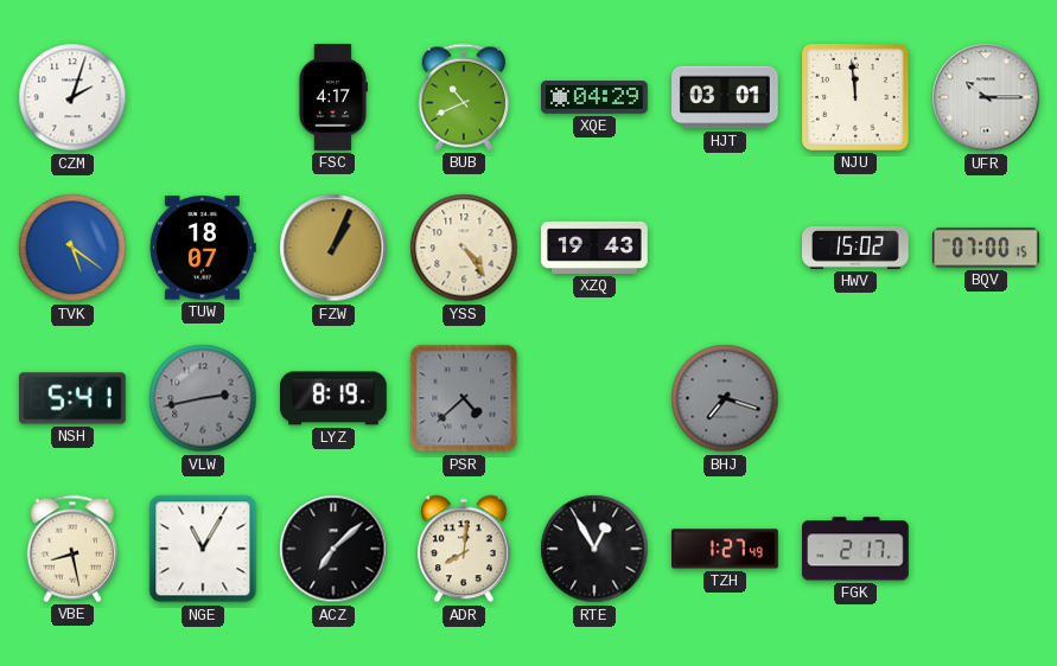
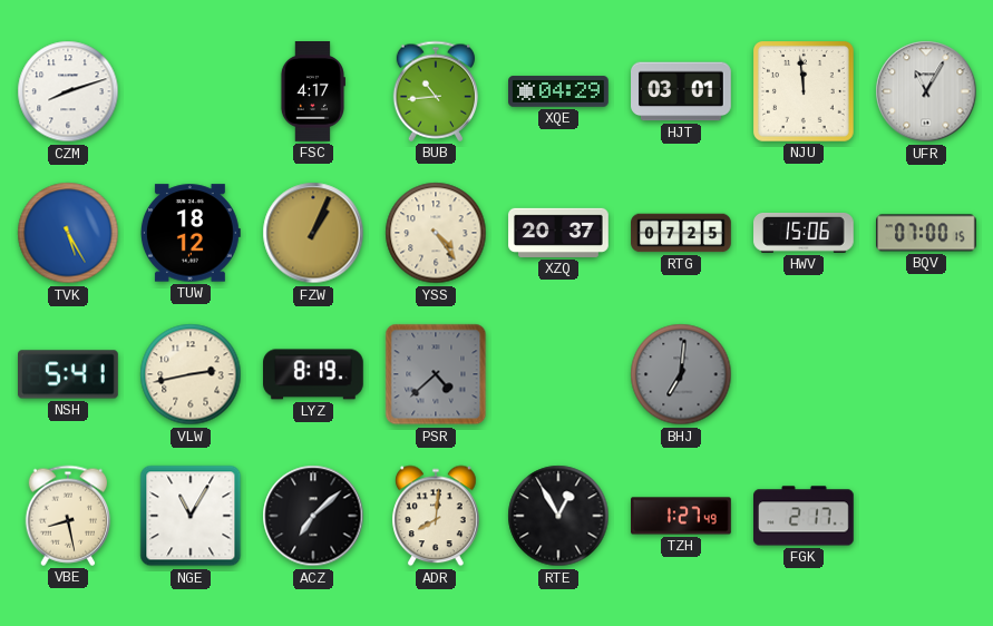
CZM: 2:03 -> 8:12
BUB: 10:41 -> 10:44
UFR: 10:15 -> 11:05
TVK: 5:21 -> 5:25
TUW: 18:07 -> 18:12
XZQ: 19:43 -> 20:37
RTG: none -> 07:25
HWV: 15:02 -> 15:06
VLW dial: grey -> cream
BHJ: 7:18 -> 7:01
